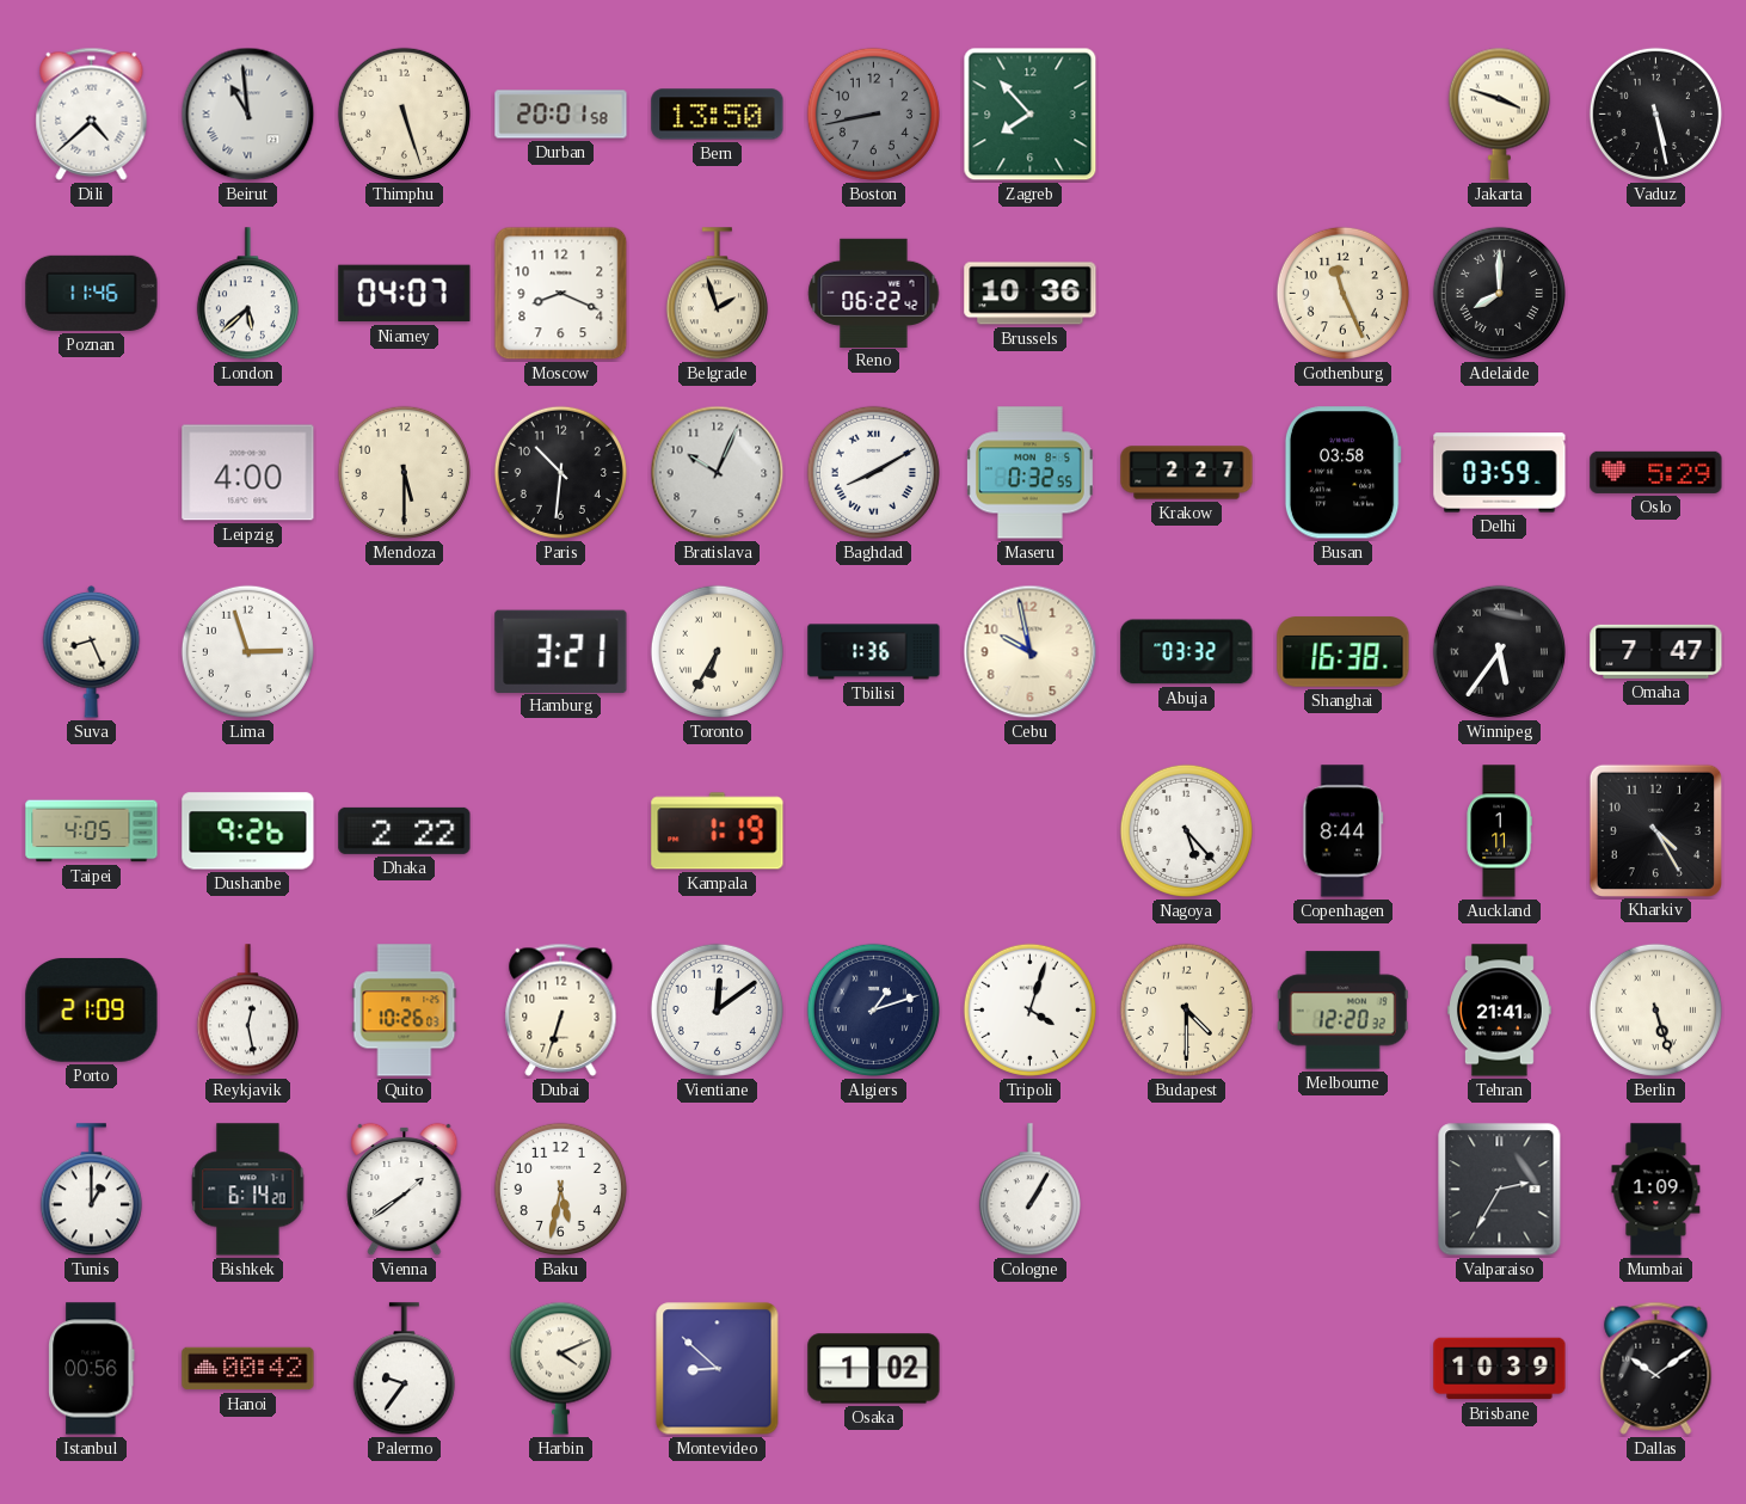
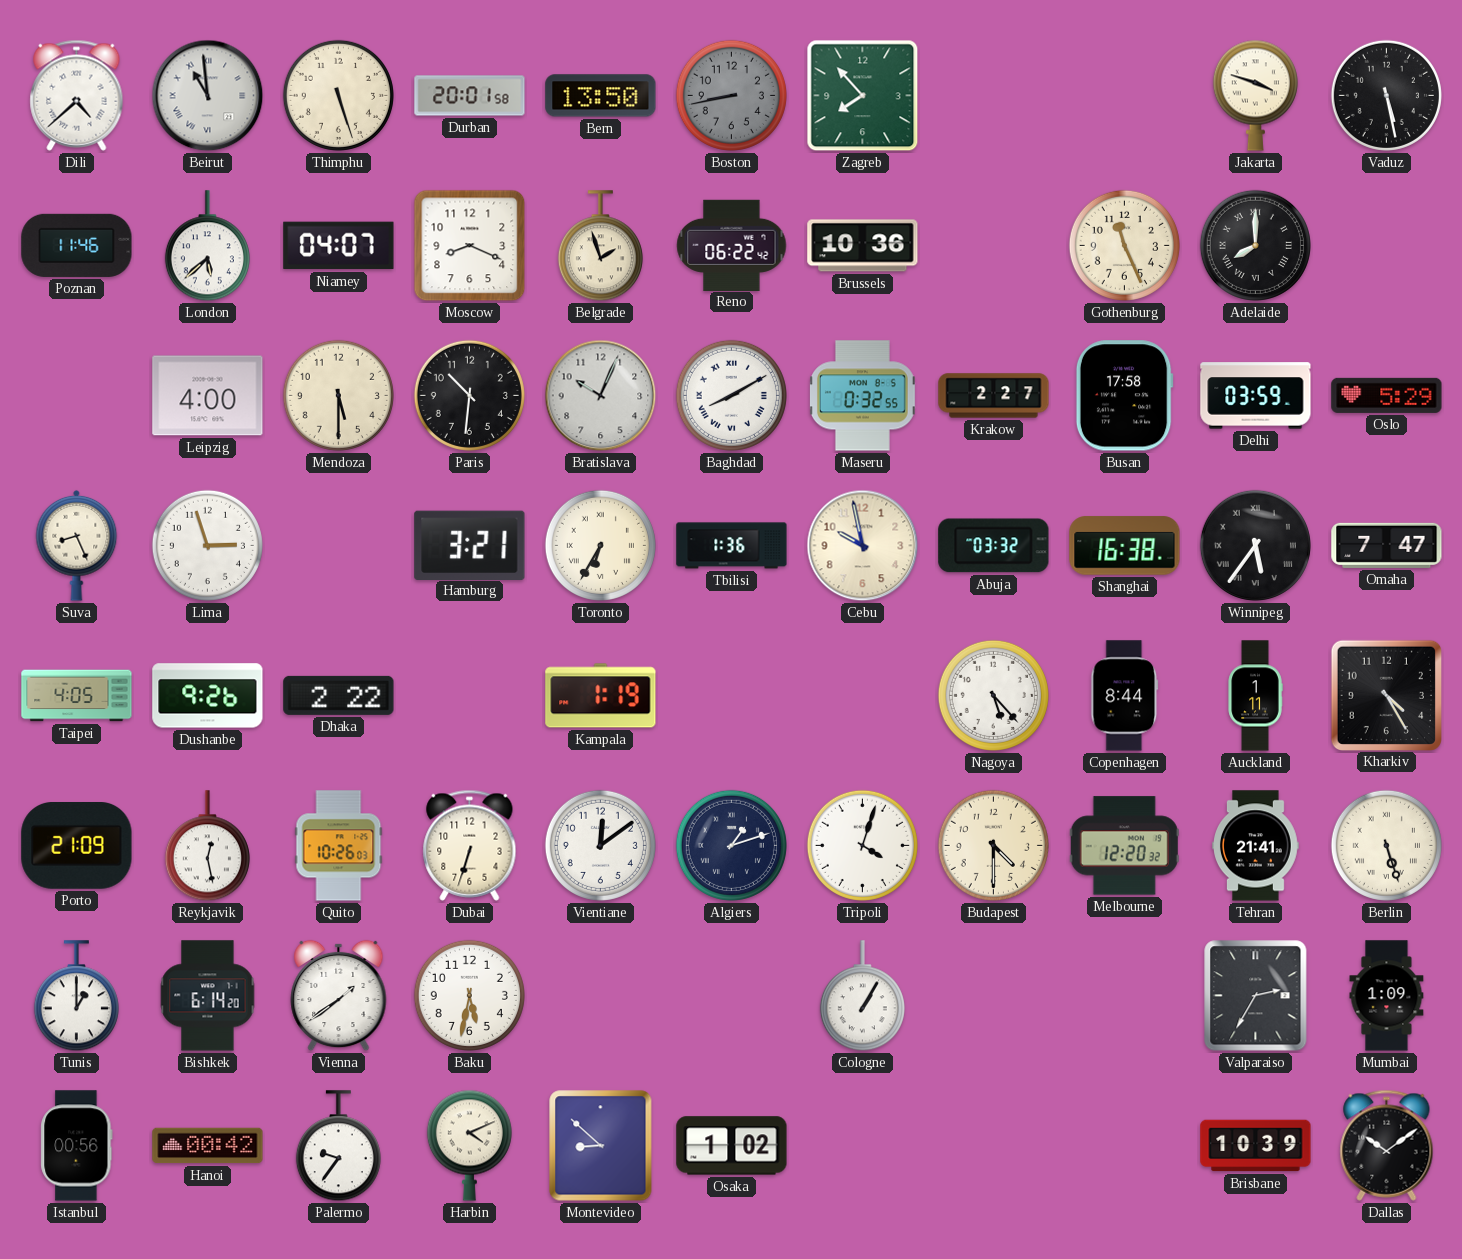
Busan: 03:58 -> 17:58
